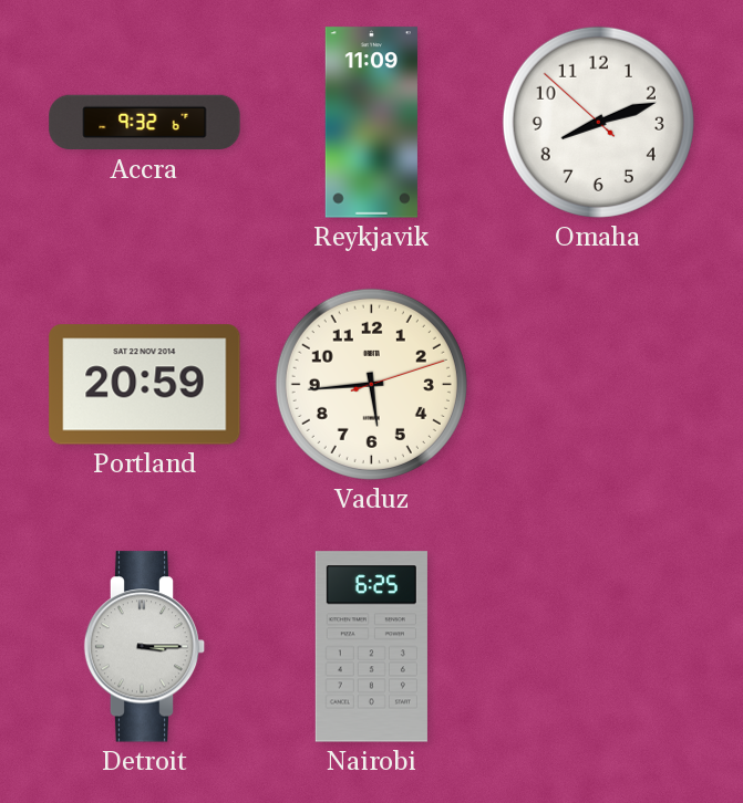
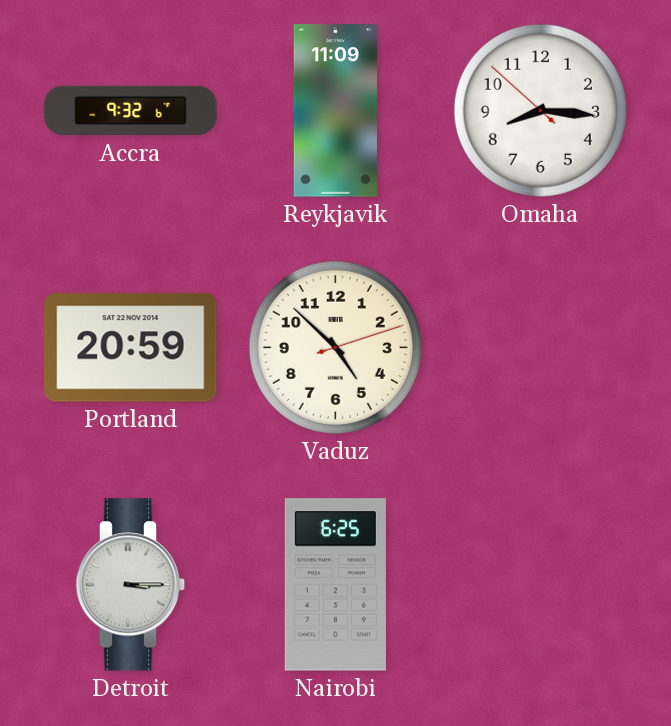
Omaha: 8:11 -> 8:15
Vaduz: 5:44 -> 4:52
